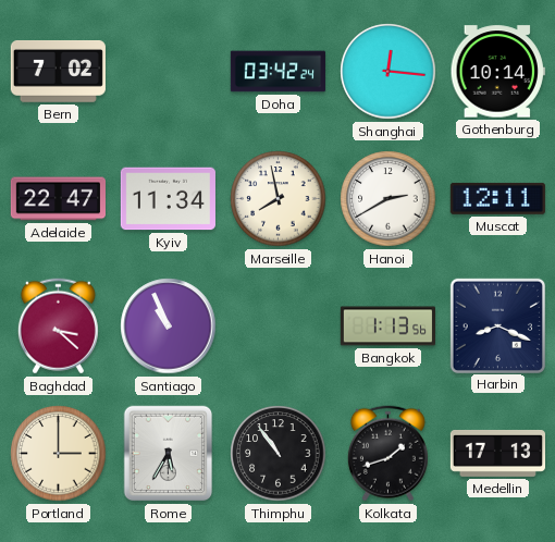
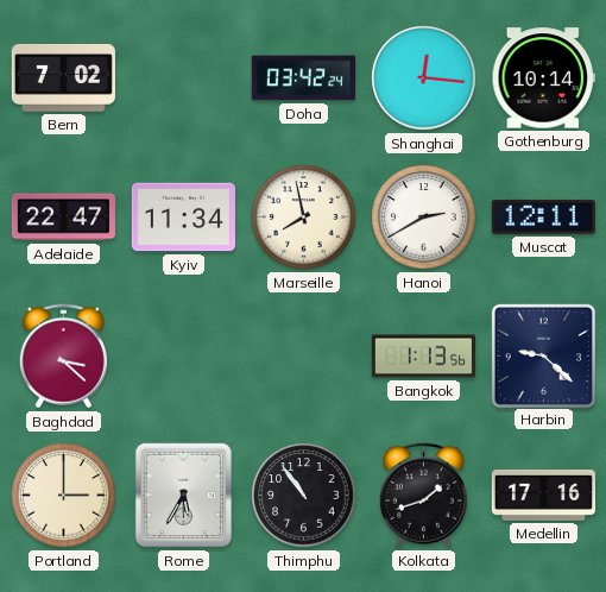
Santiago: 10:56 -> none
Harbin: 8:19 -> 9:22
Medellin: 17:13 -> 17:16
